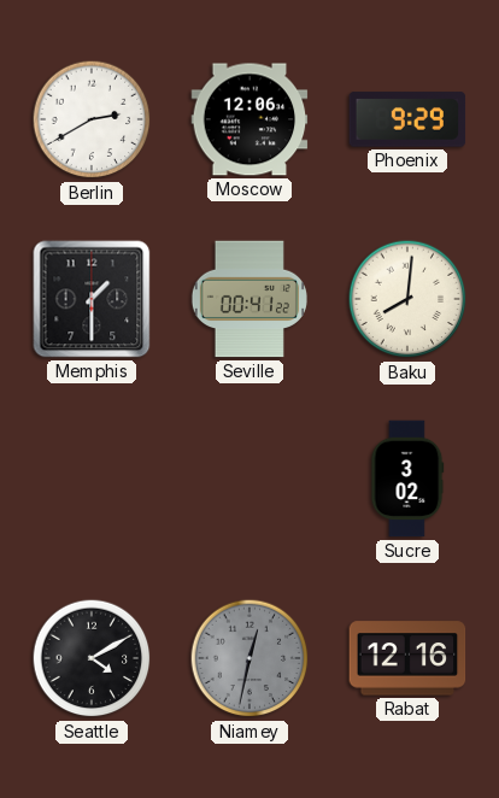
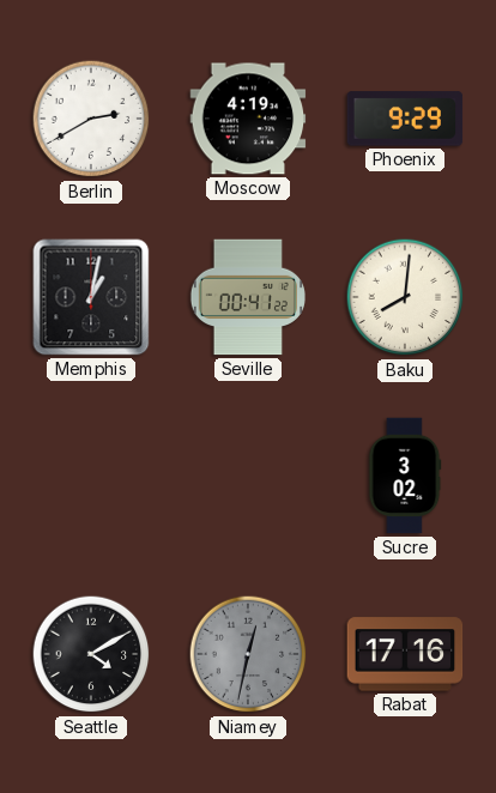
Moscow: 12:06 -> 4:19
Memphis: 1:30 -> 1:02
Rabat: 12:16 -> 17:16
